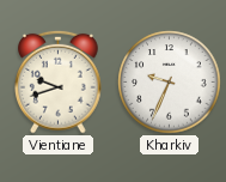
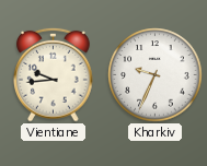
Vientiane: 9:42 -> 9:44
